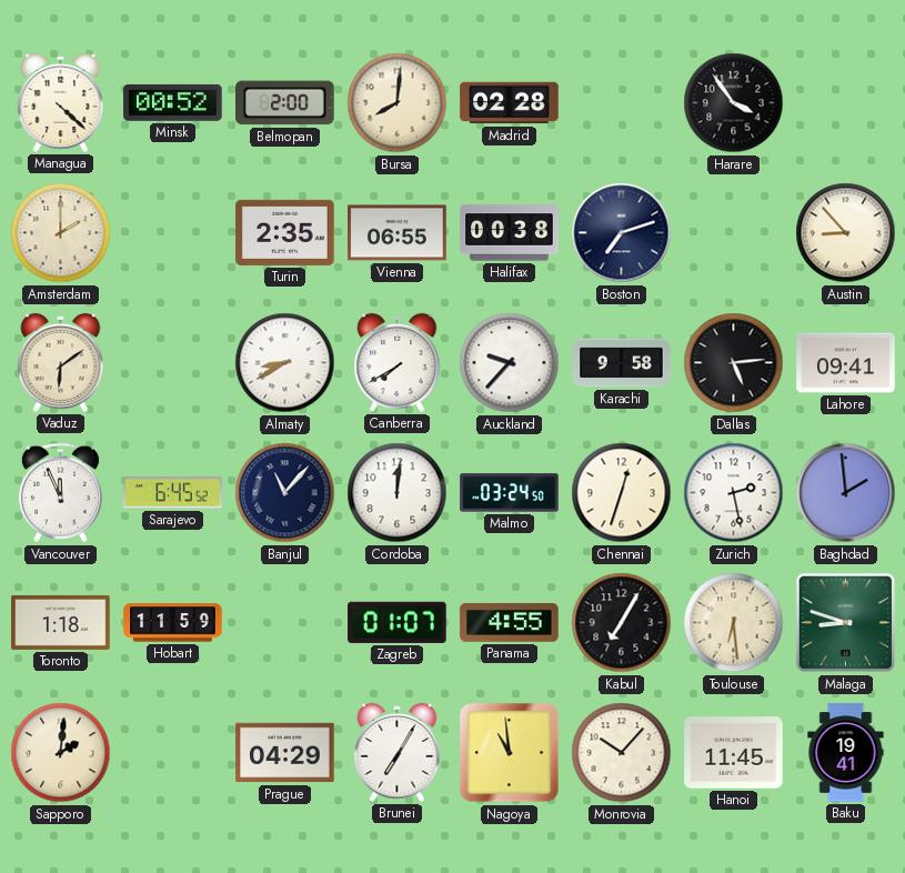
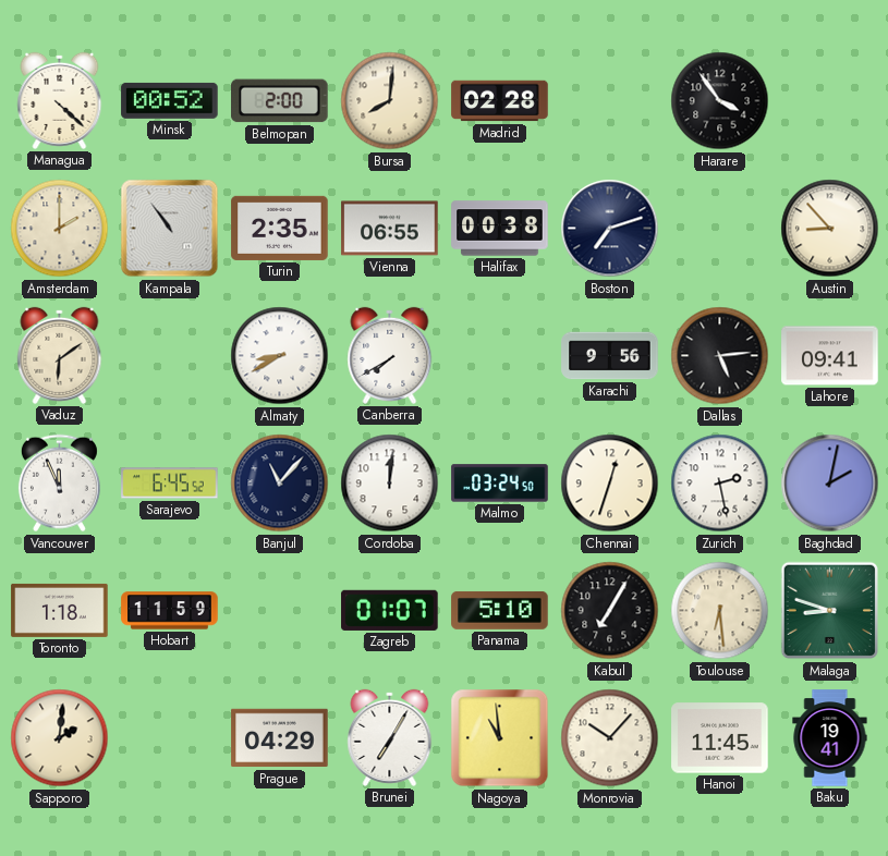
Kampala: none -> 10:54
Auckland: 9:37 -> none
Karachi: 9:58 -> 9:56
Baghdad: 1:59 -> 2:02
Panama: 4:55 -> 5:10
